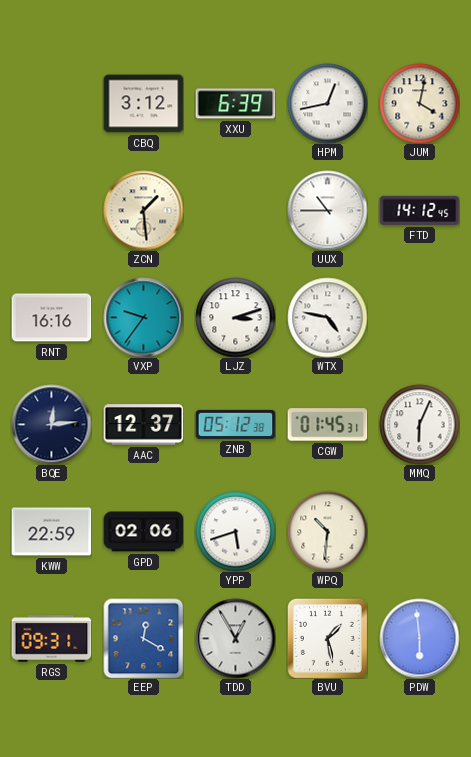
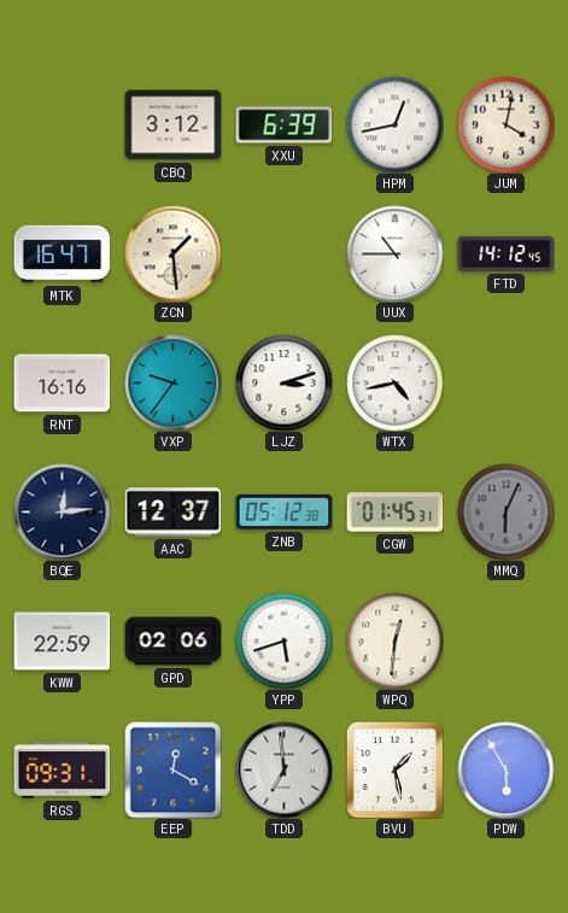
MTK: none -> 16:47
WTX: 4:47 -> 4:43
MMQ dial: white -> grey
WPQ: 10:31 -> 12:31
TDD: 12:55 -> 6:59
PDW: 5:59 -> 5:55
